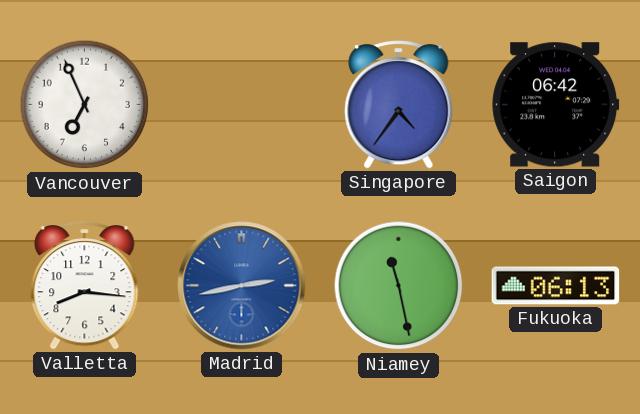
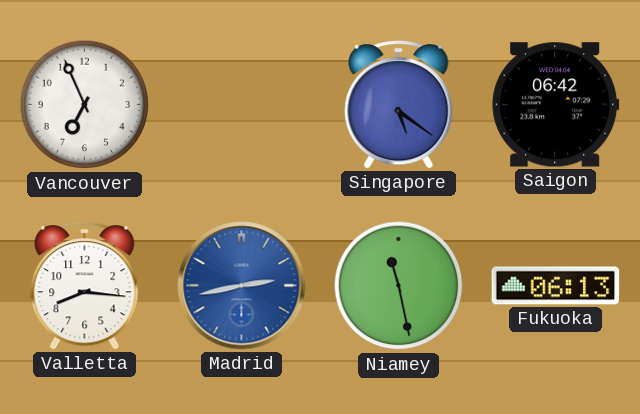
Singapore: 4:36 -> 5:21
